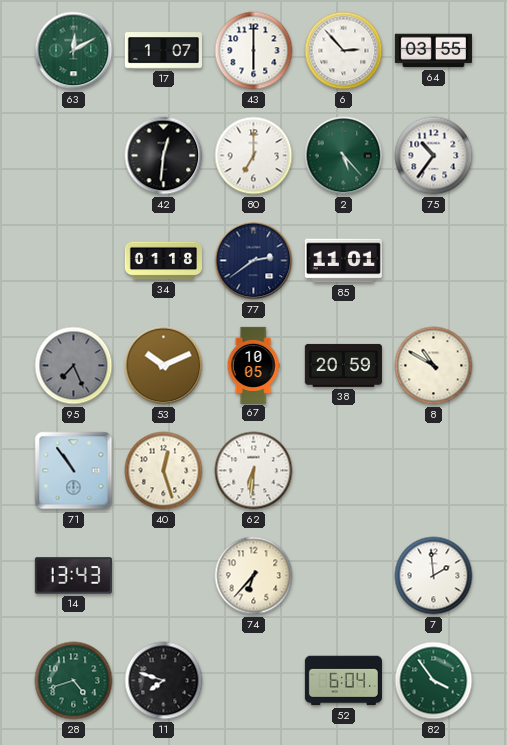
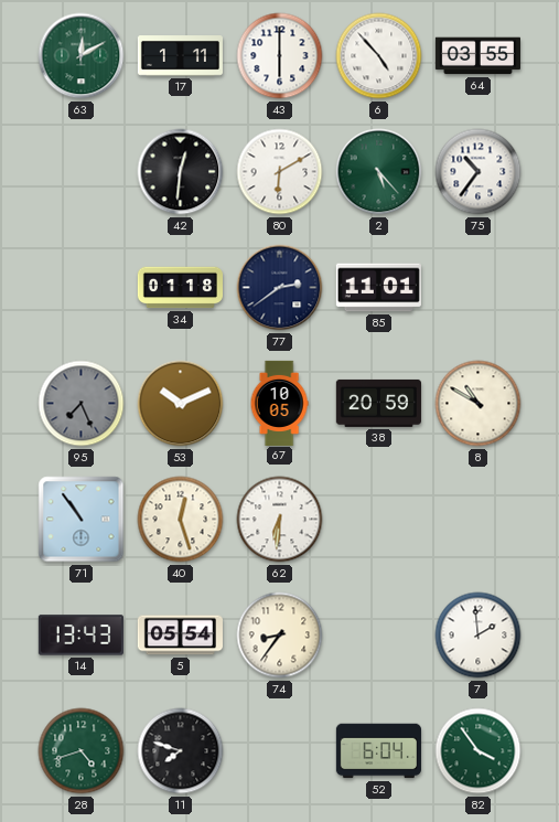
17: 1:07 -> 1:11
6: 2:53 -> 4:53
80: 7:00 -> 6:10
5: none -> 05:54
74: 6:37 -> 8:36
